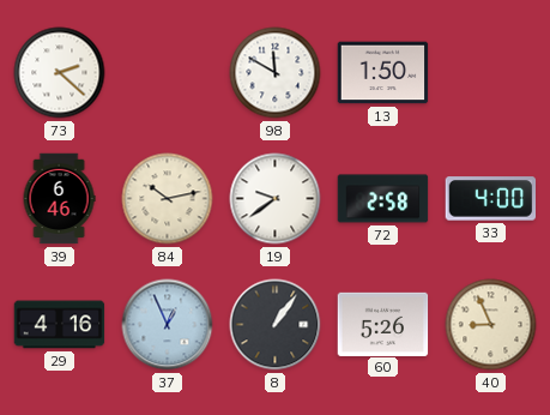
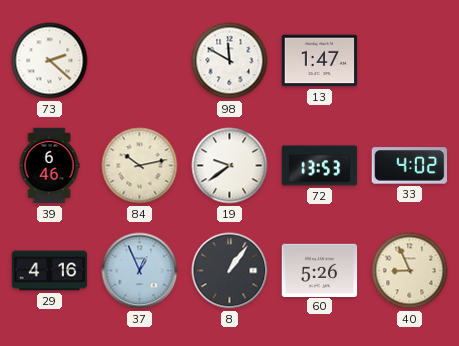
13: 1:50 -> 1:47
72: 2:58 -> 13:53
33: 4:00 -> 4:02
